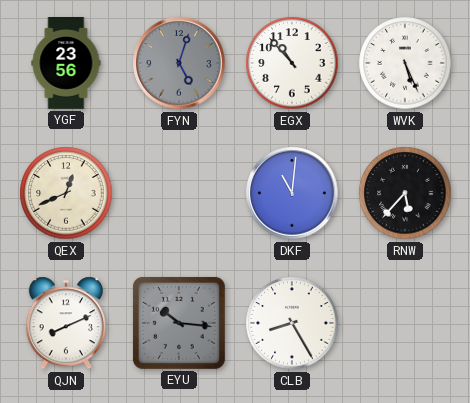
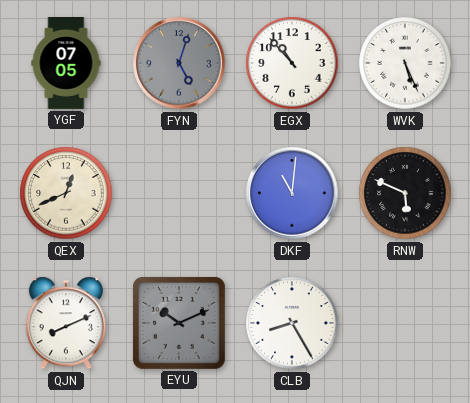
YGF: 23:56 -> 07:05
RNW: 5:37 -> 5:49
EYU: 10:16 -> 10:11
